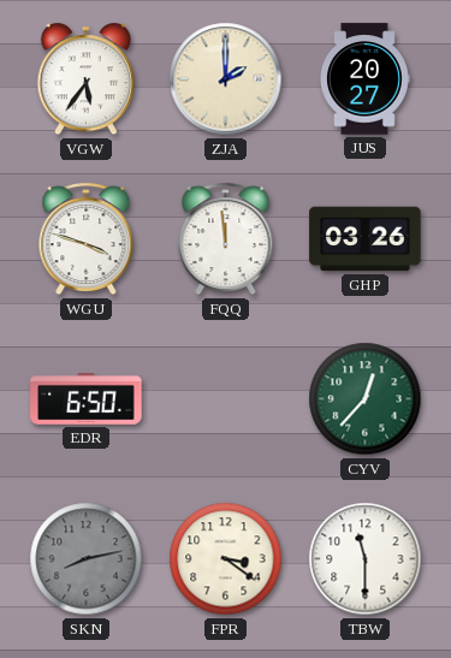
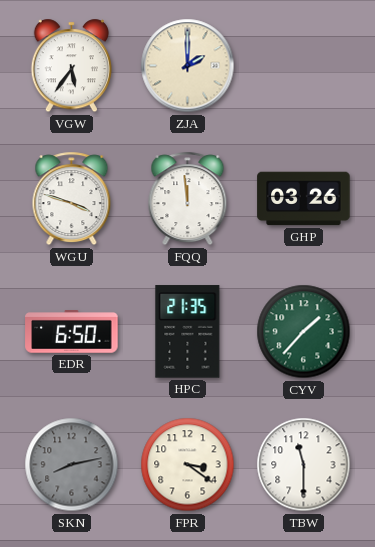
JUS: 20:27 -> none
HPC: none -> 21:35
CYV: 12:37 -> 1:37
